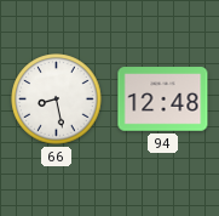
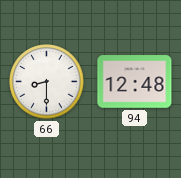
66: 8:28 -> 8:30
